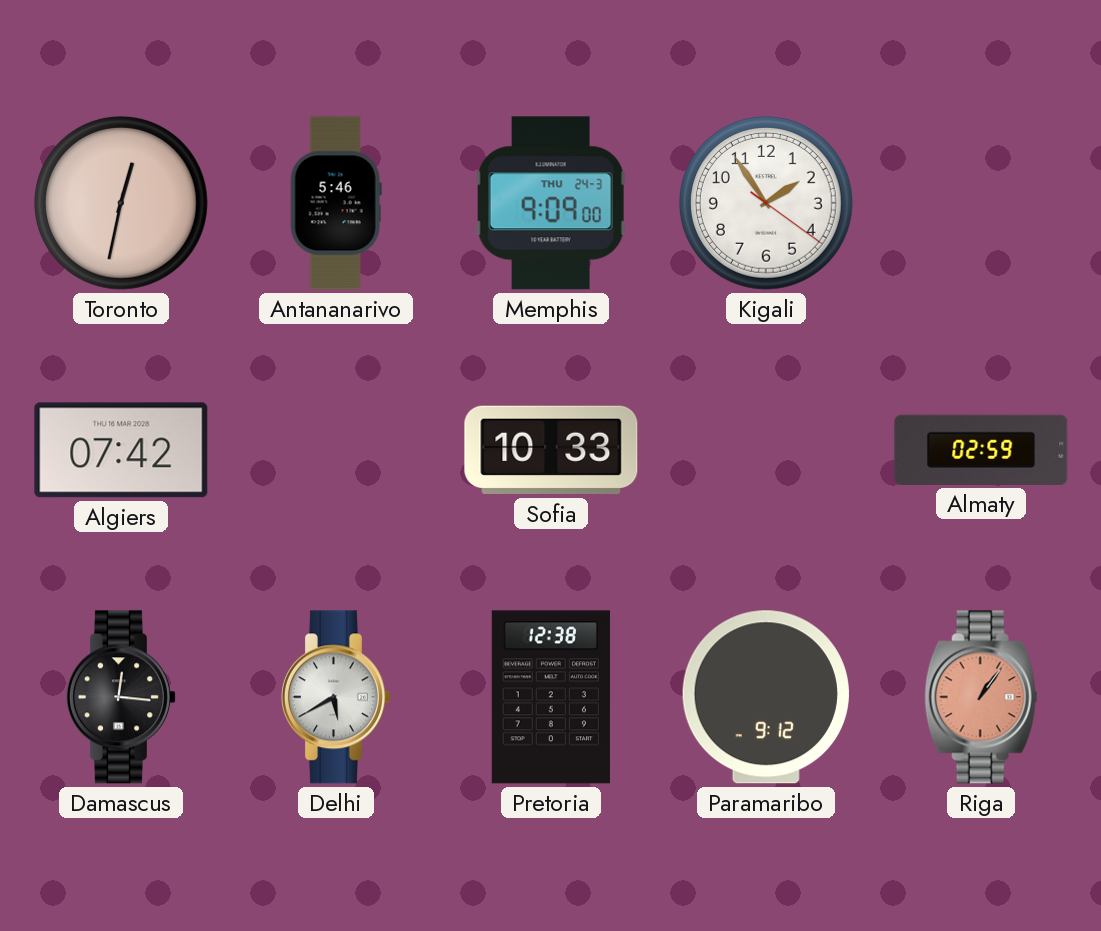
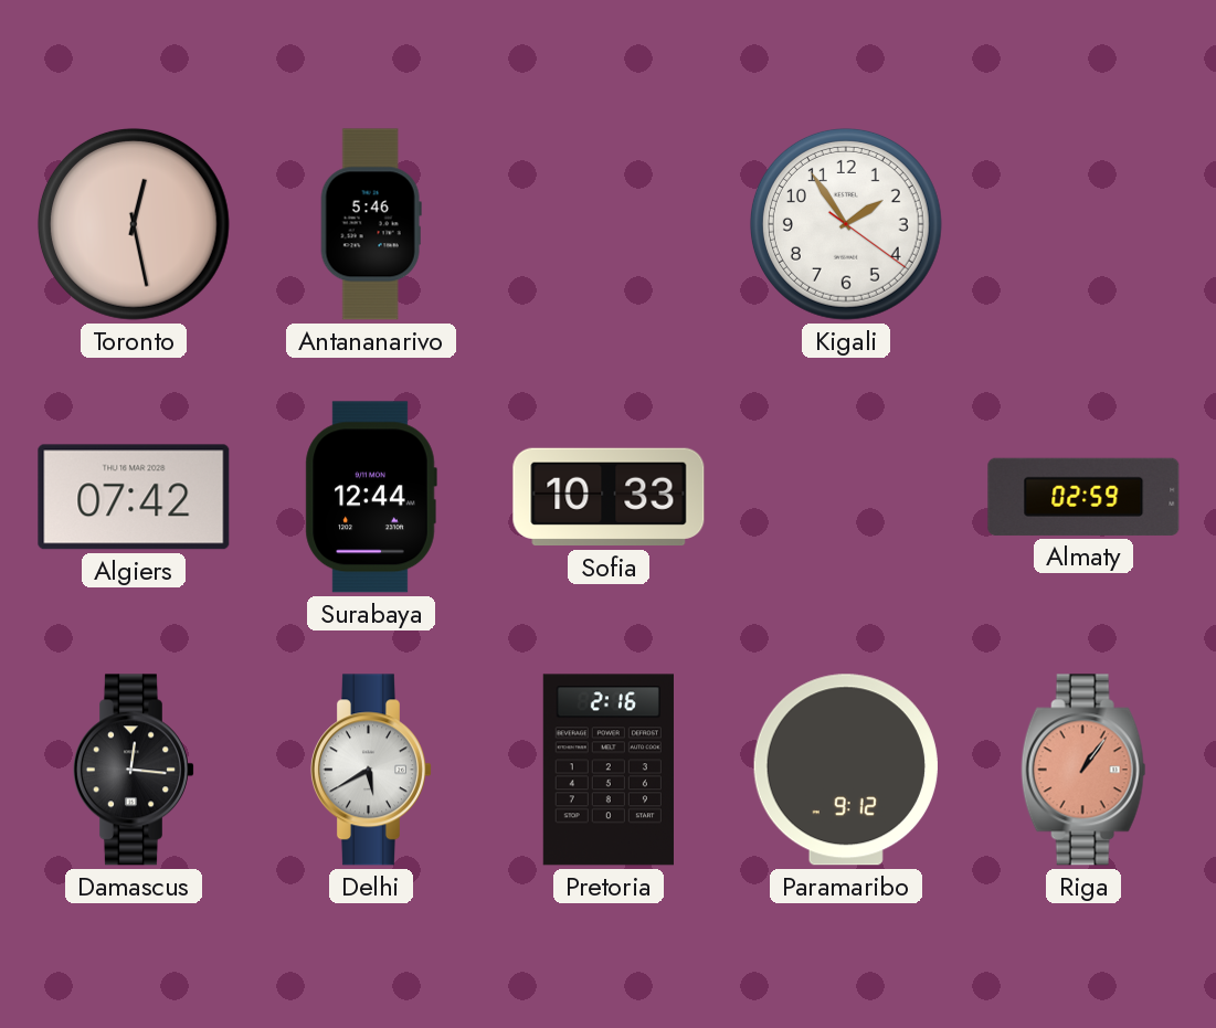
Toronto: 12:32 -> 12:28
Memphis: 9:09 -> none
Surabaya: none -> 12:44
Pretoria: 12:38 -> 2:16
